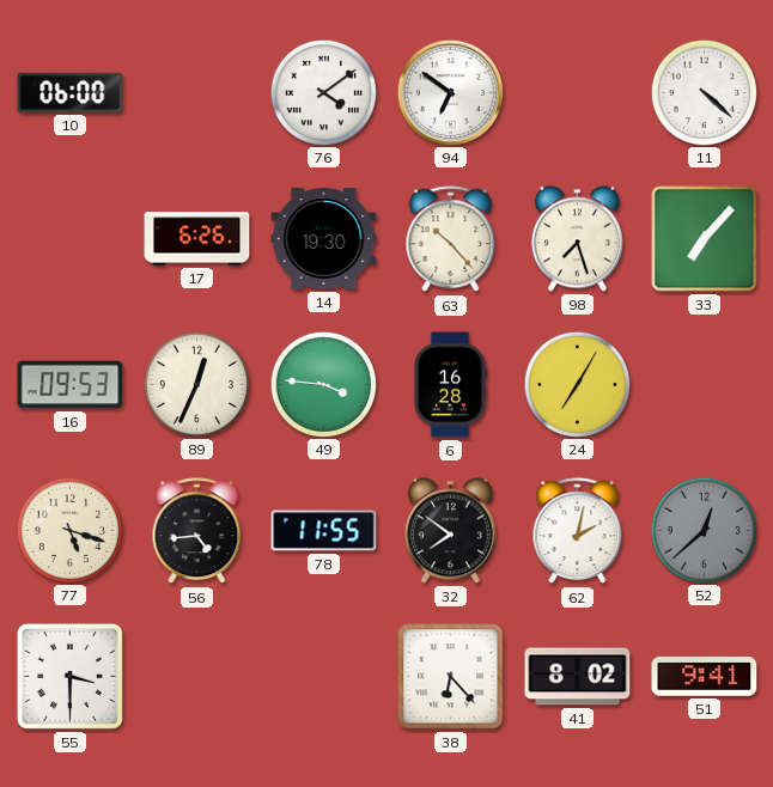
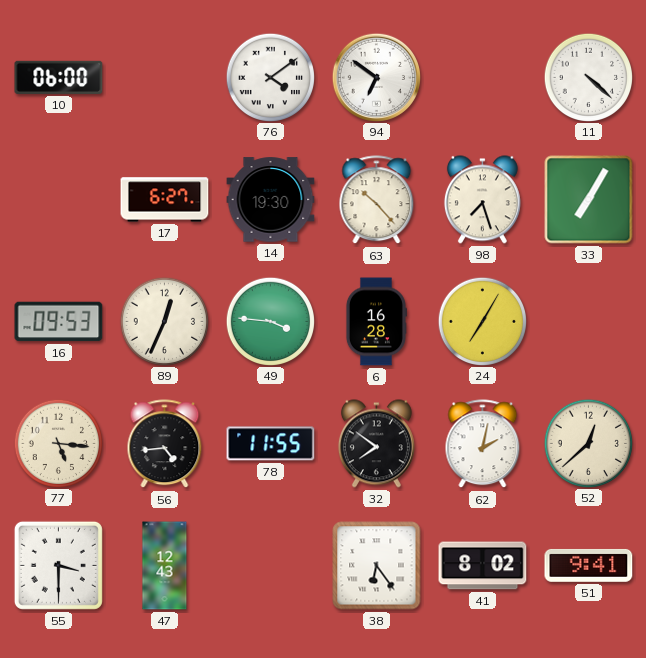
17: 6:26 -> 6:27
33: 7:07 -> 7:05
77: 5:18 -> 5:16
52 dial: grey -> cream
47: none -> 12:43
38: 6:23 -> 6:24
